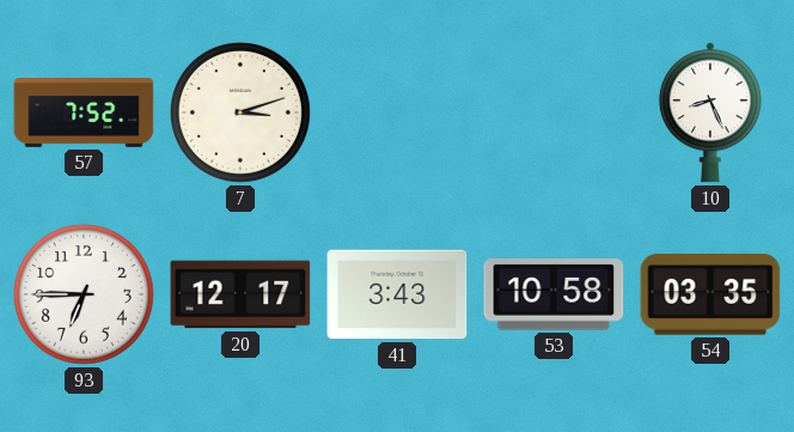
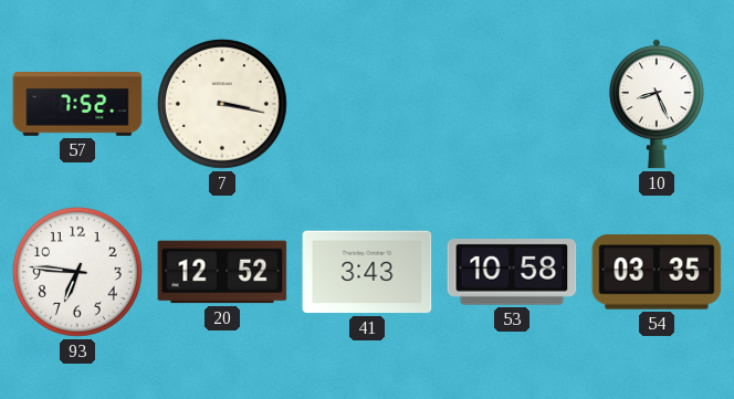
7: 3:12 -> 3:17
93: 6:45 -> 6:46
20: 12:17 -> 12:52
